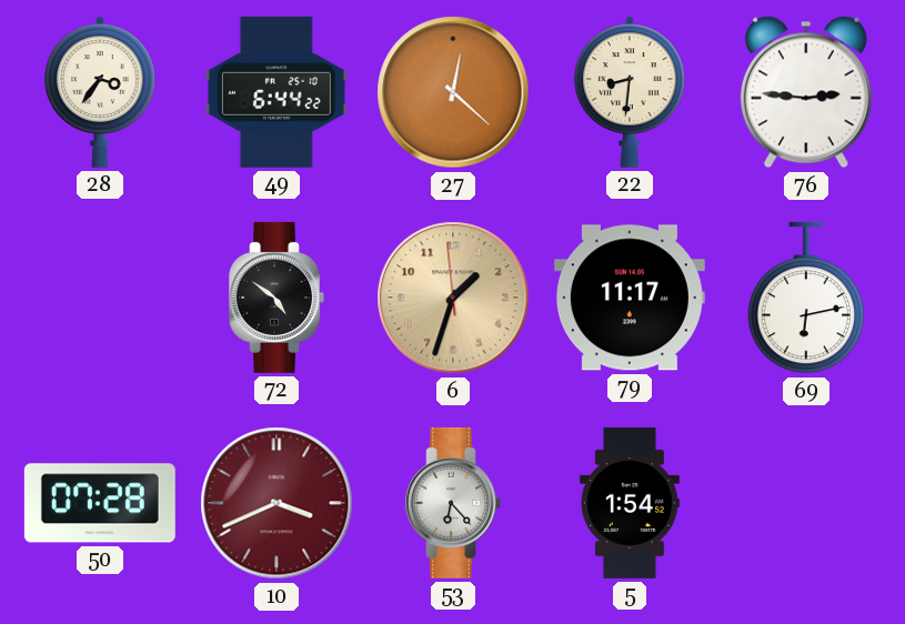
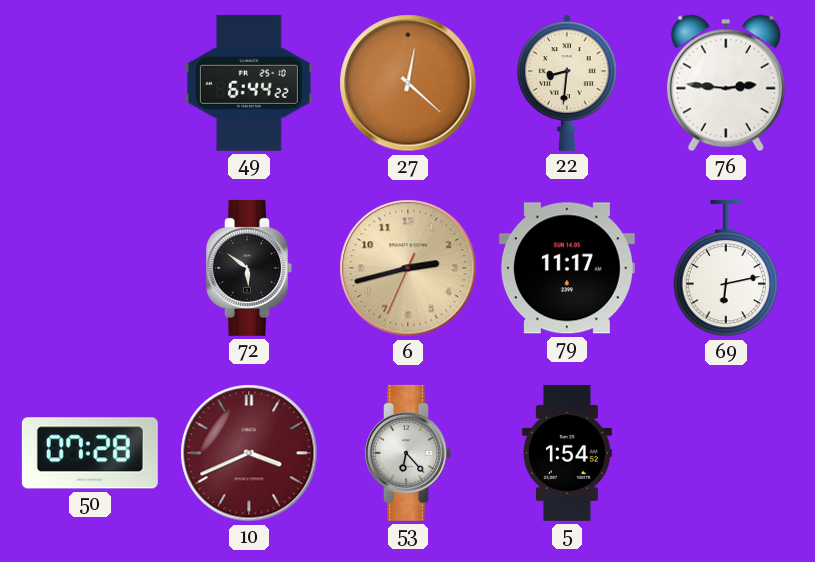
28: 3:36 -> none
72: 4:51 -> 5:51
6: 1:32 -> 2:42
